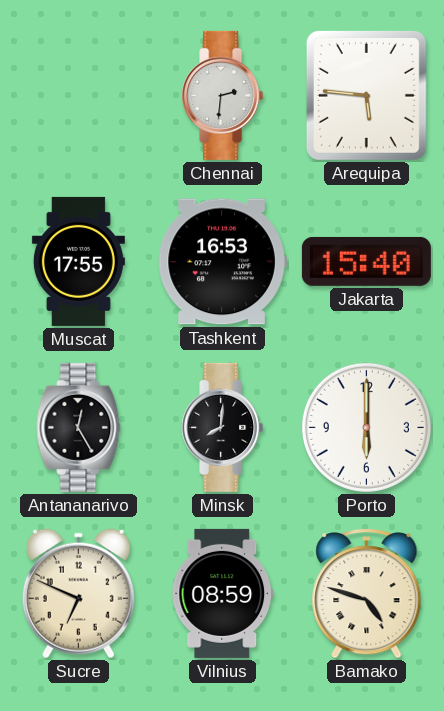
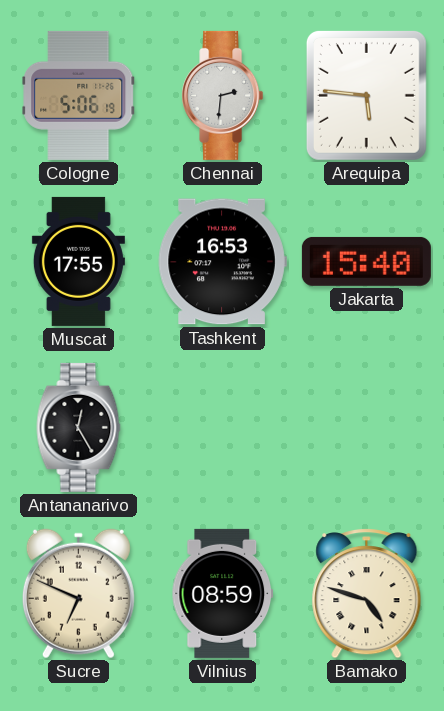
Cologne: none -> 5:06
Minsk: 8:01 -> none
Porto: 6:00 -> none
